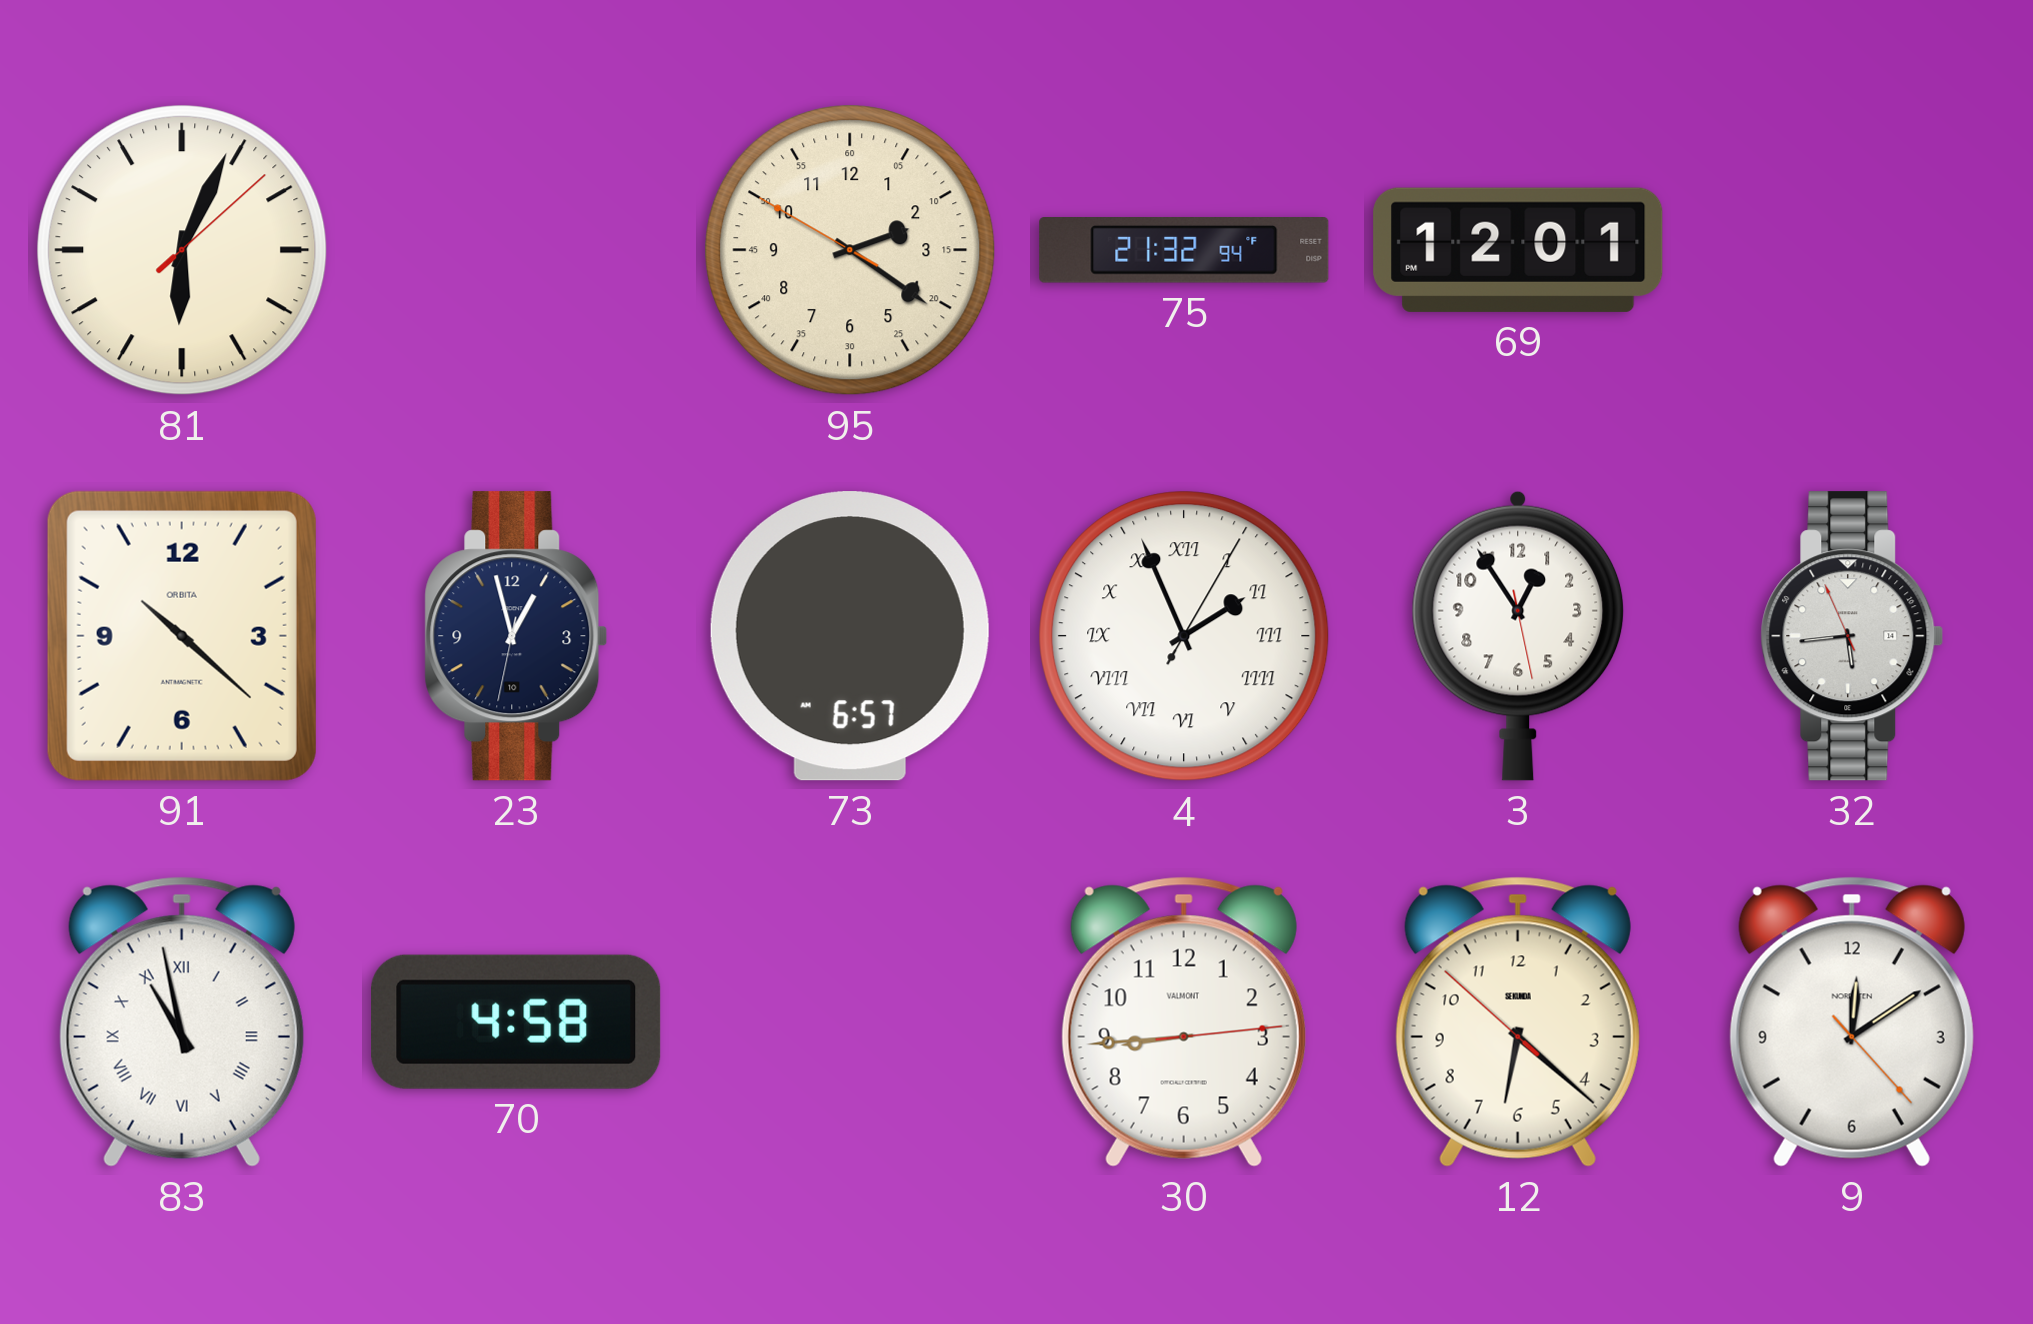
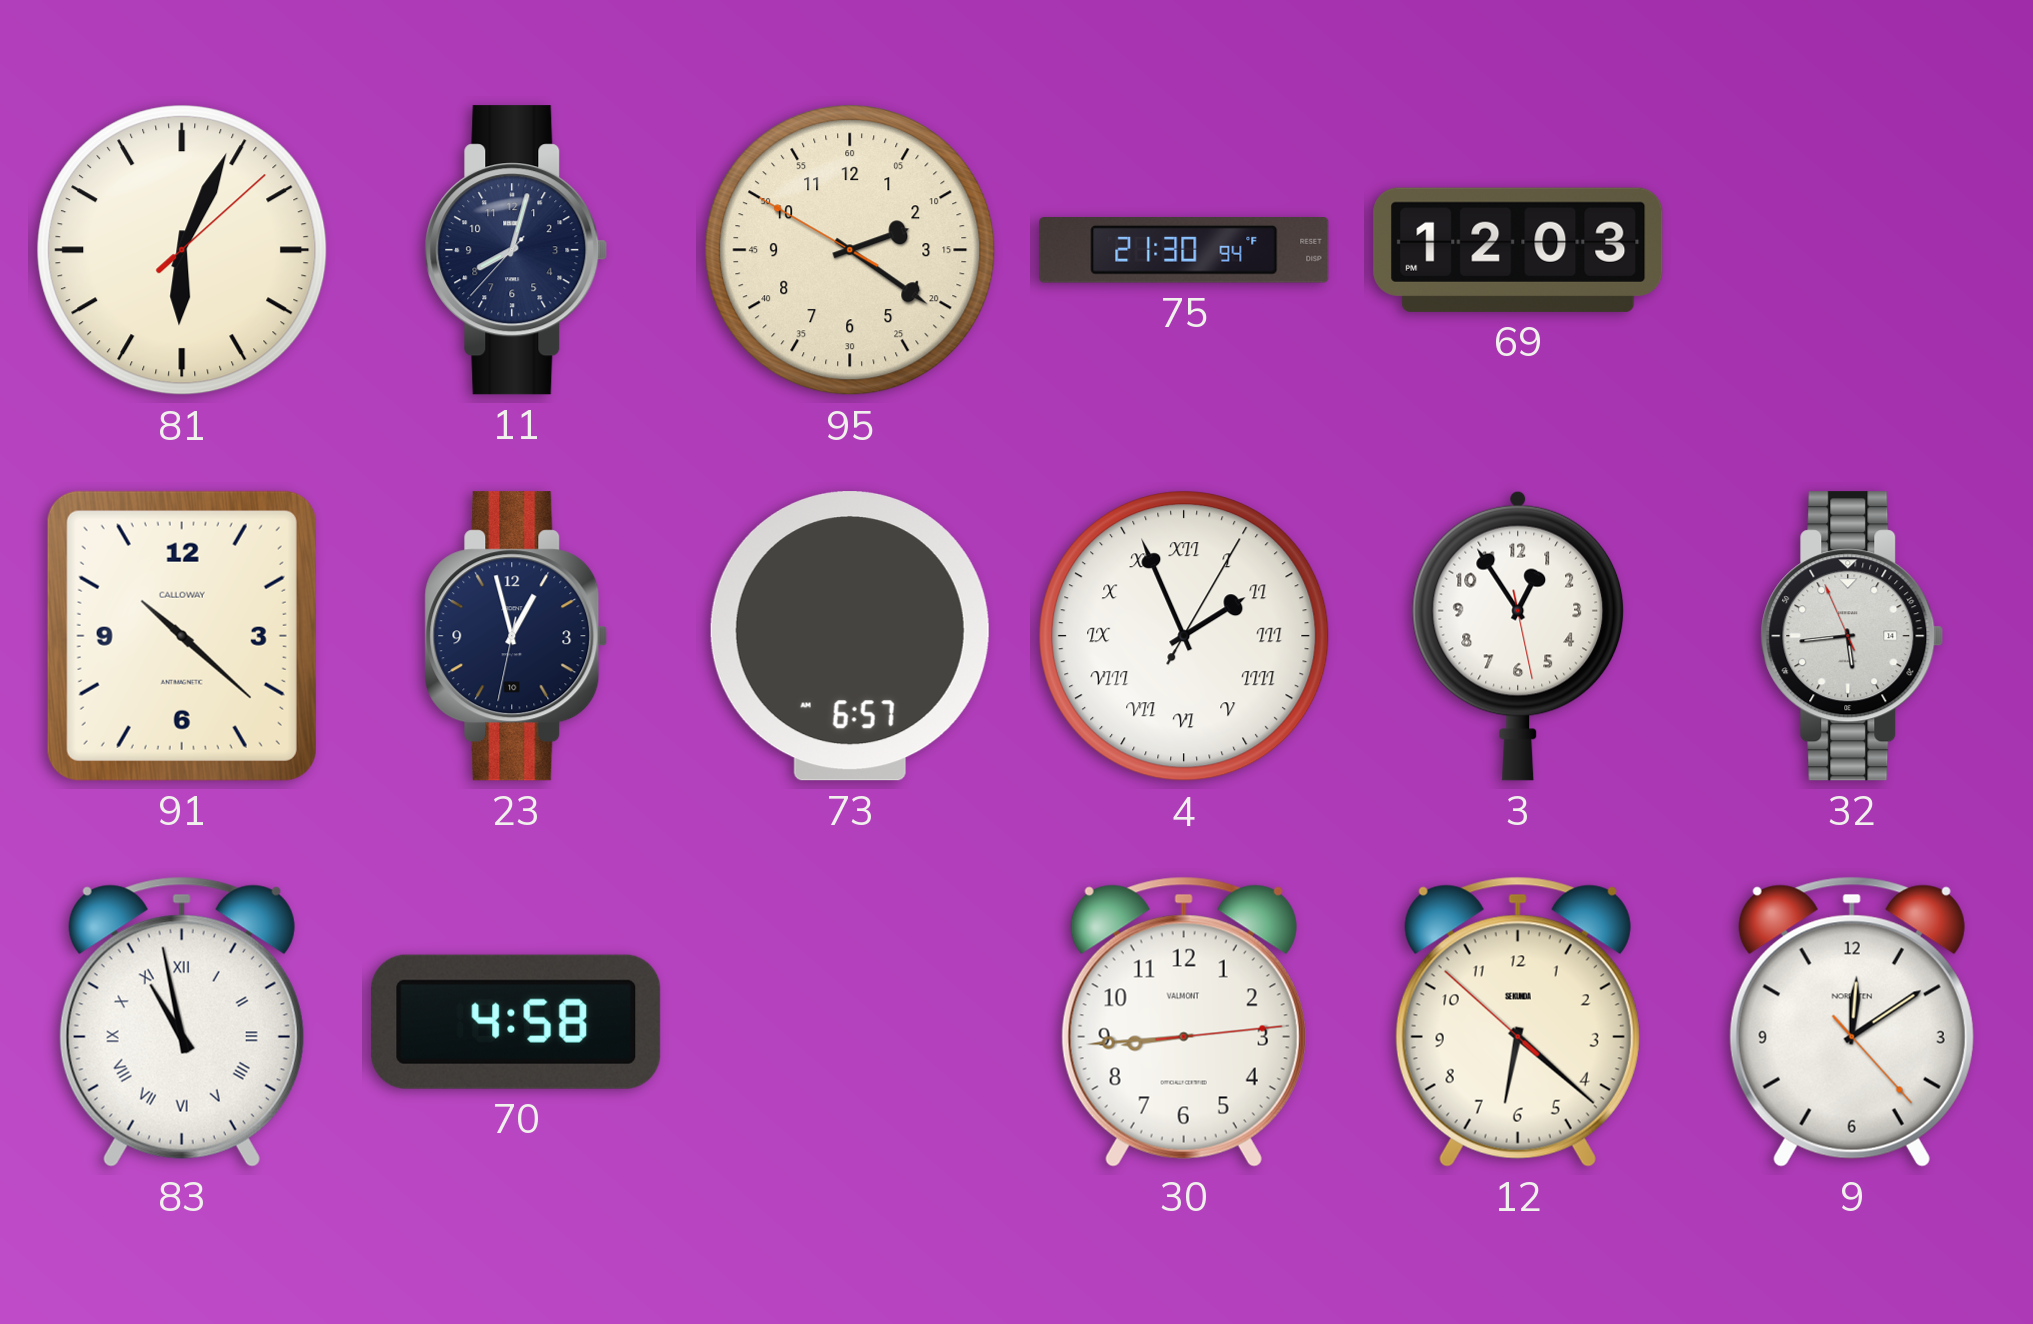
11: none -> 8:02
75: 21:32 -> 21:30
69: 12:01 -> 12:03
91 brand: ORBITA -> CALLOWAY
